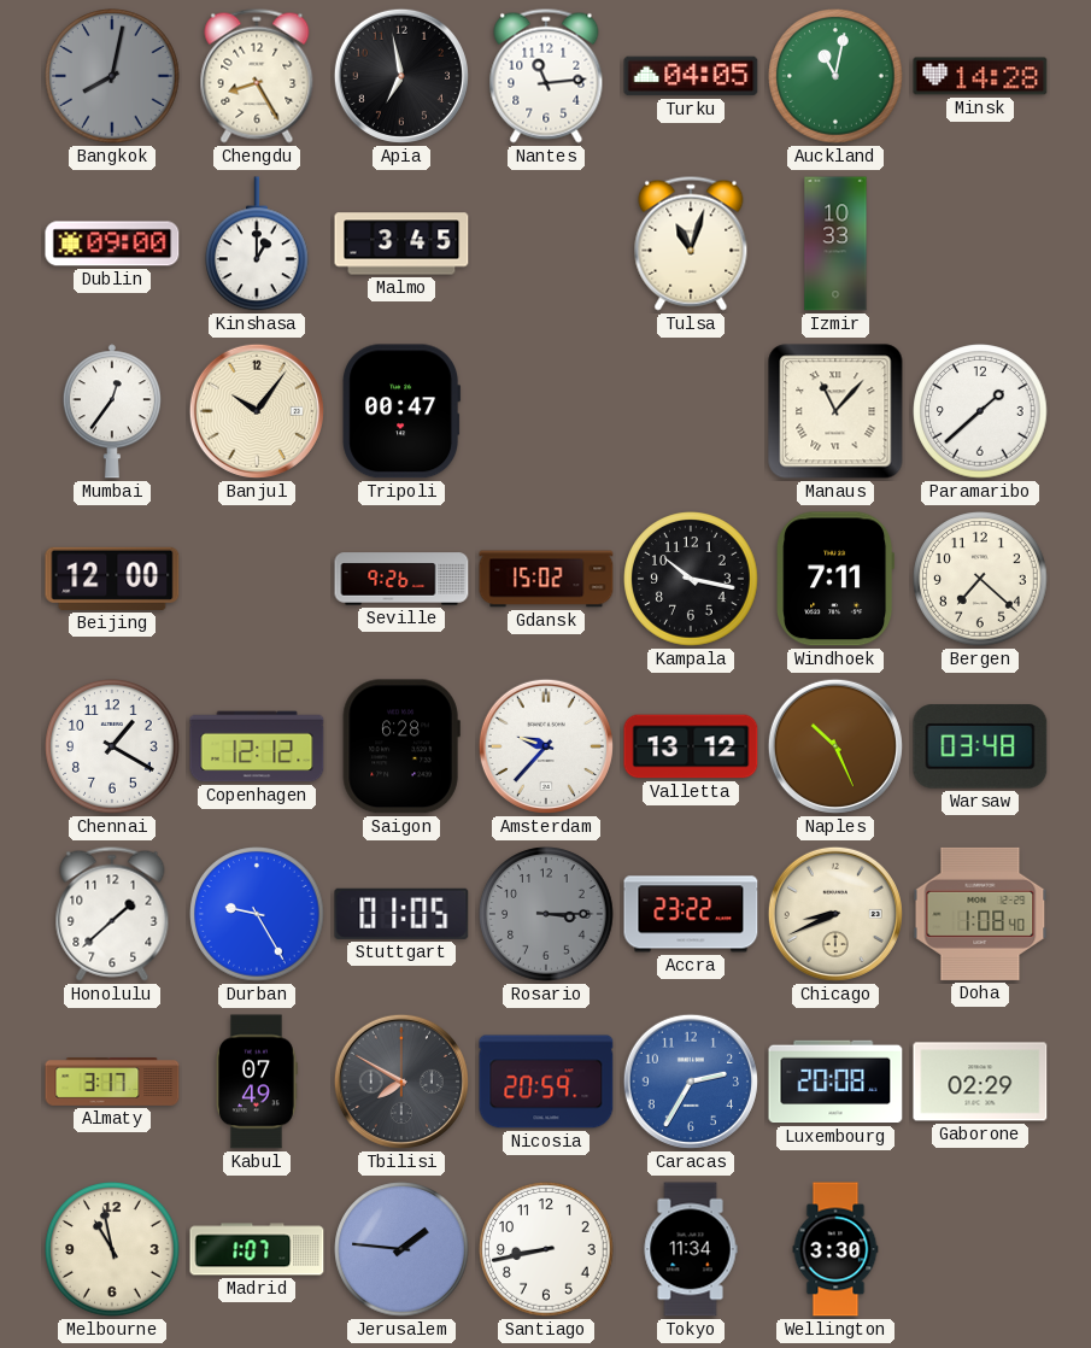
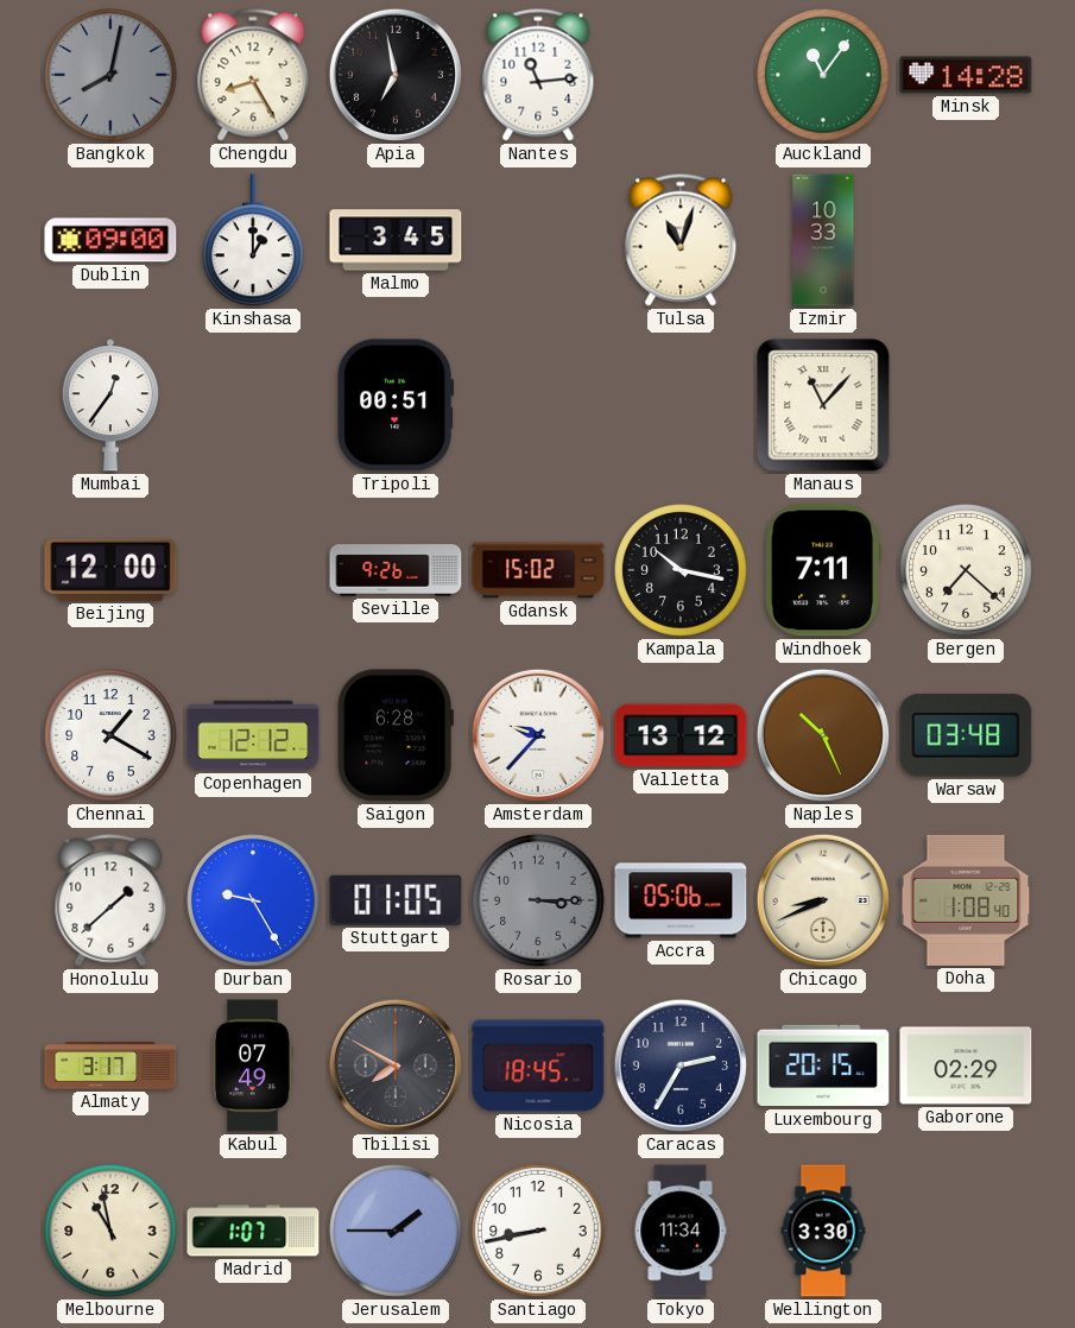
Turku: 04:05 -> none
Auckland: 11:02 -> 11:06
Banjul: 10:06 -> none
Tripoli: 00:47 -> 00:51
Paramaribo: 1:38 -> none
Accra: 23:22 -> 05:06
Nicosia: 20:59 -> 18:45
Caracas dial: blue -> navy
Luxembourg: 20:08 -> 20:15
Jerusalem: 1:46 -> 1:45
